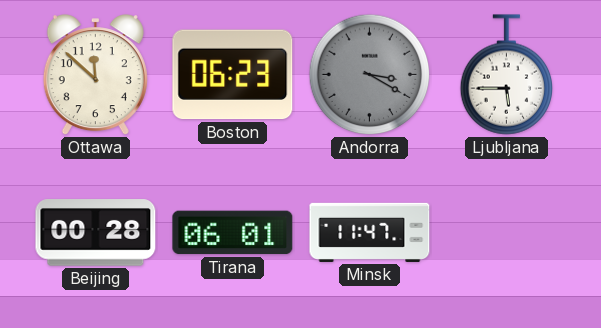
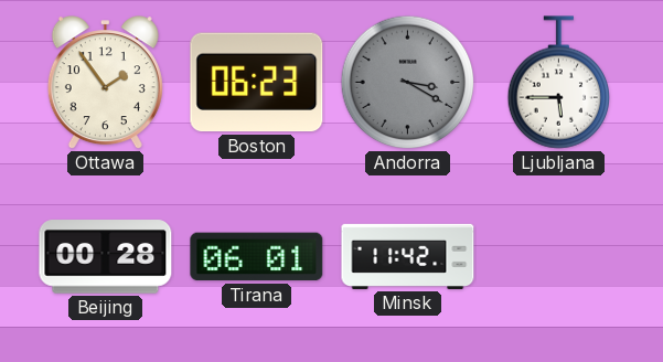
Ottawa: 11:52 -> 1:54
Minsk: 11:47 -> 11:42
